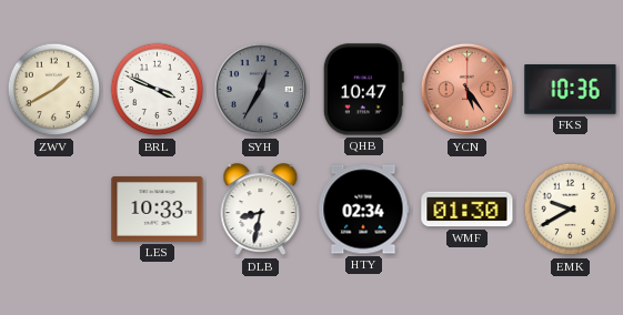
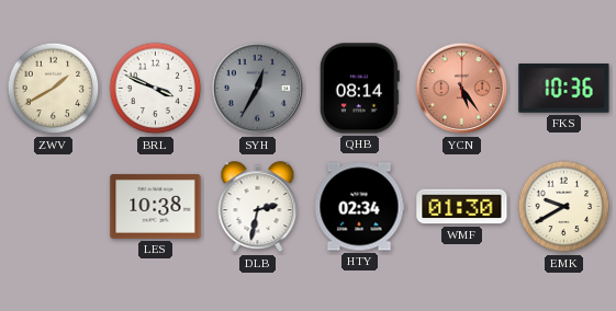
QHB: 10:47 -> 08:14
LES: 10:33 -> 10:38
DLB: 8:32 -> 2:32
